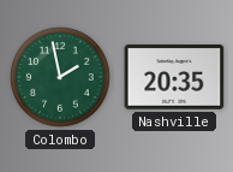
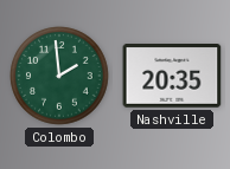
Colombo: 1:58 -> 1:59
